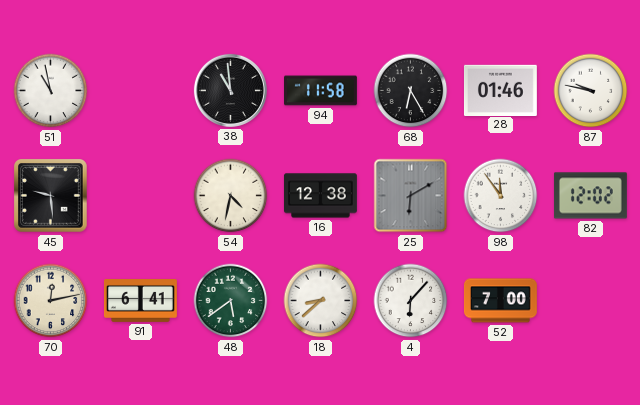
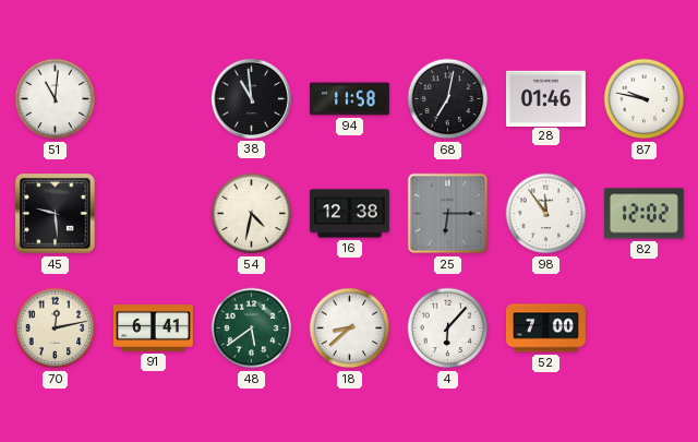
51: 10:58 -> 11:01
68: 6:25 -> 7:02
25: 6:10 -> 6:15
